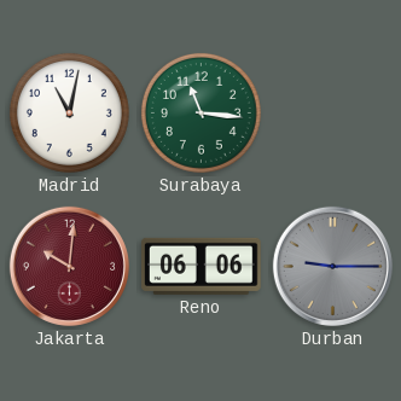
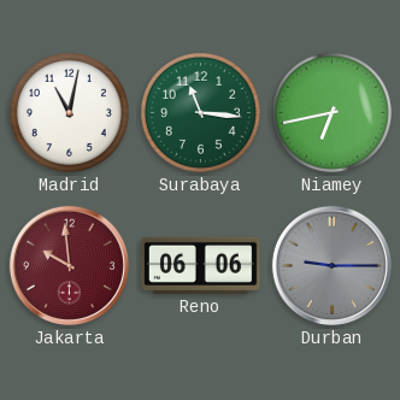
Niamey: none -> 6:43
Jakarta: 10:01 -> 9:59
